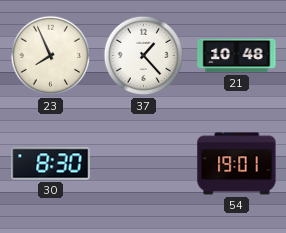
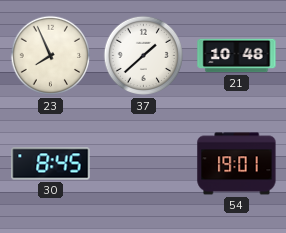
37: 1:23 -> 1:38
30: 8:30 -> 8:45
